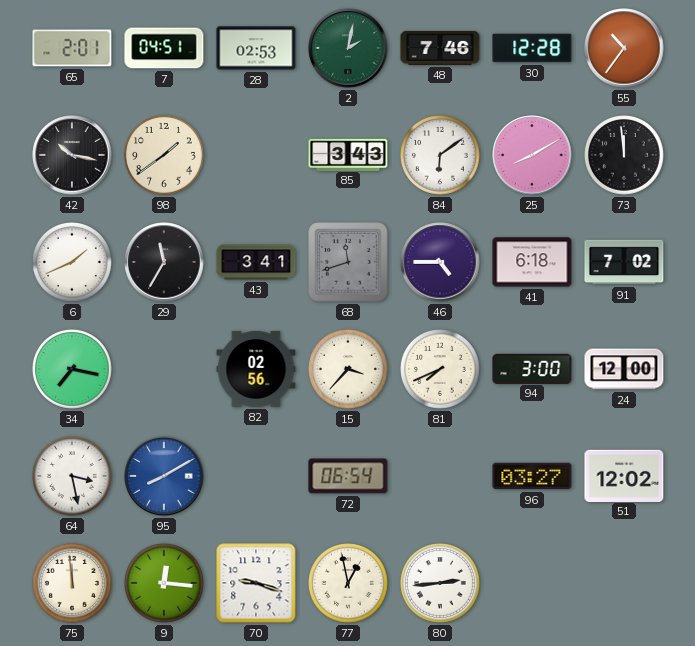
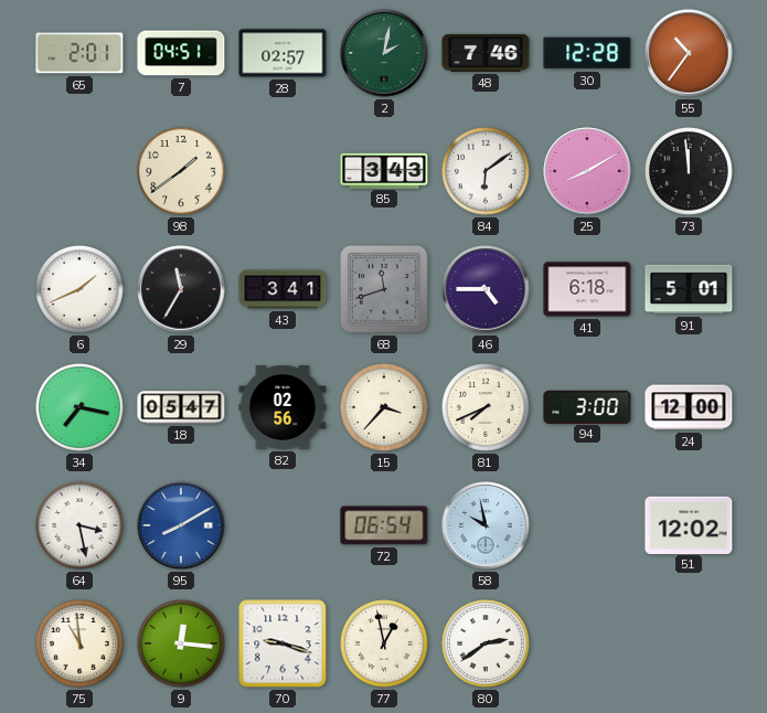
28: 02:53 -> 02:57
42: 10:17 -> none
91: 7:02 -> 5:01
18: none -> 05:47
58: none -> 9:58
96: 03:27 -> none
75: 11:59 -> 10:59
80: 2:44 -> 2:39
